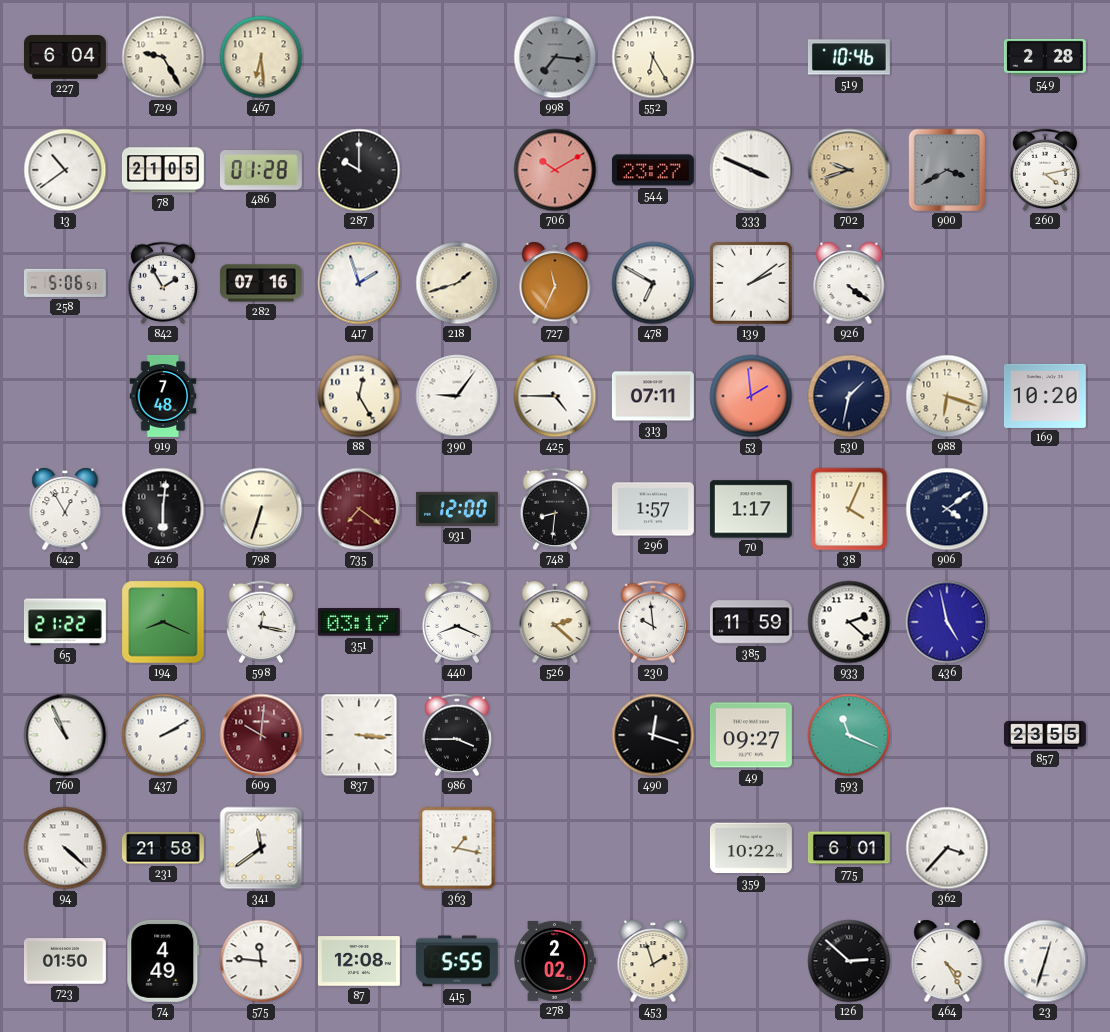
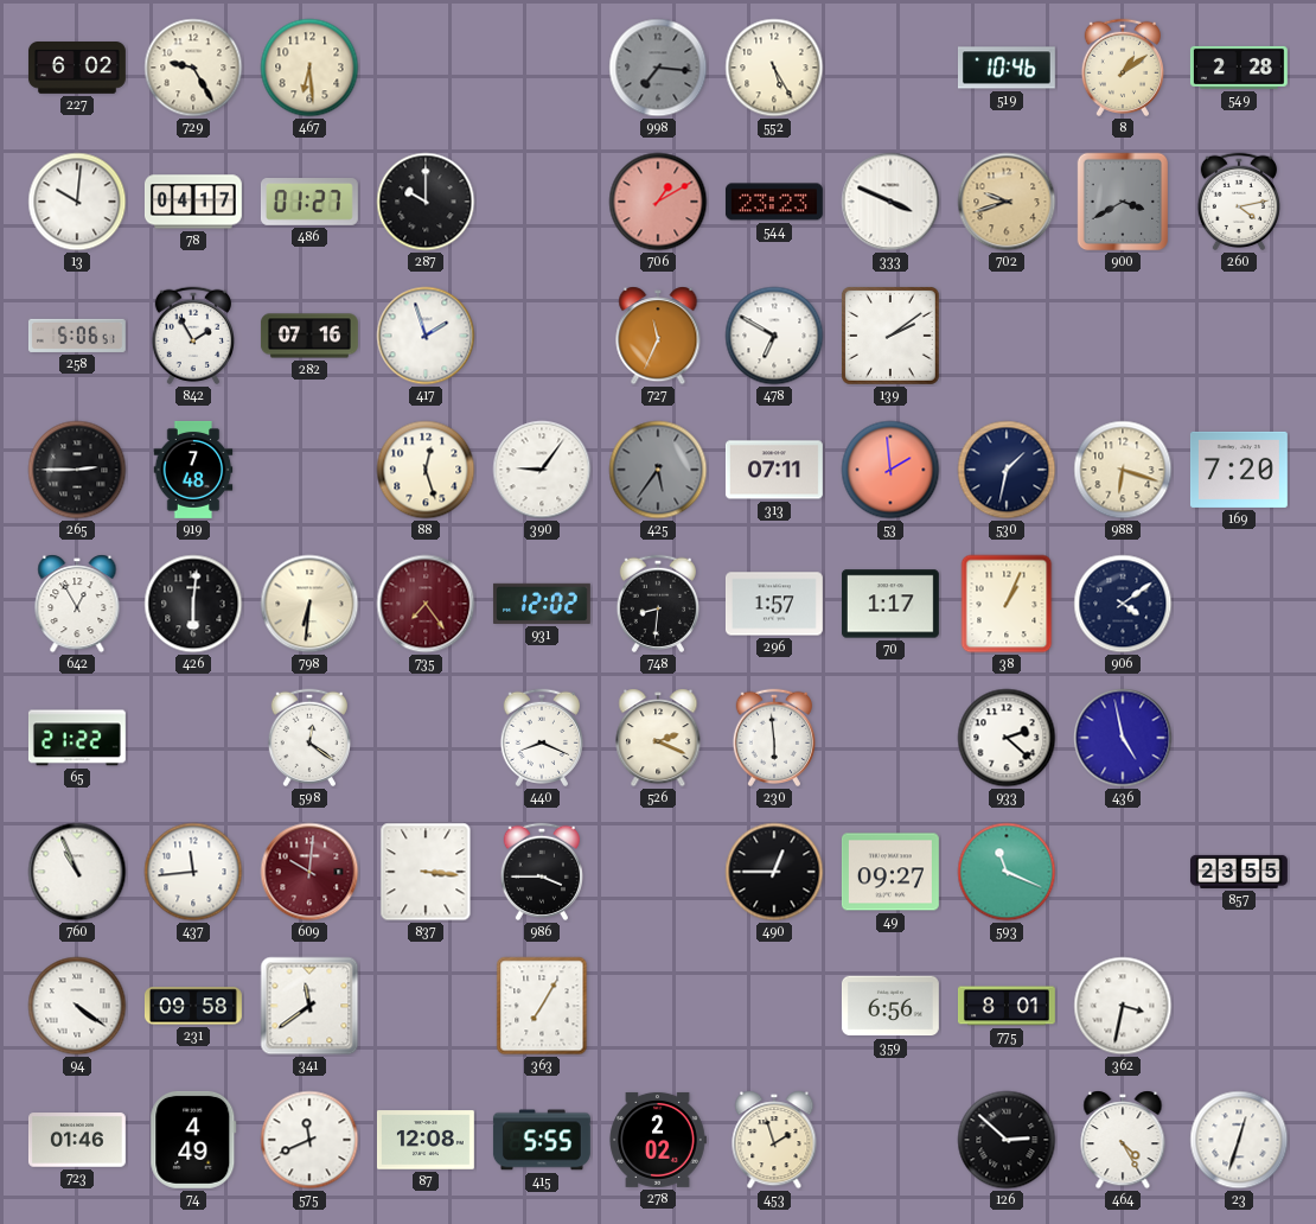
227: 6:04 -> 6:02
552: 6:25 -> 5:25
8: none -> 1:09
13: 10:39 -> 10:01
78: 21:05 -> 04:17
486: 01:28 -> 01:27
706: 10:10 -> 1:10
544: 23:27 -> 23:23
218: 1:42 -> none
926: 4:21 -> none
265: none -> 2:45
88: 12:25 -> 12:27
425: 4:45 -> 5:36
425 dial: white -> grey
169: 10:20 -> 7:20
798: 6:33 -> 6:31
735: 7:21 -> 7:24
931: 12:00 -> 12:02
38: 4:04 -> 1:04
194: 8:19 -> none
598: 12:17 -> 12:21
351: 03:17 -> none
526: 2:22 -> 2:19
230: 9:59 -> 5:59
385: 11:59 -> none
437: 2:10 -> 11:44
490: 12:18 -> 12:45
94: 4:22 -> 4:21
231: 21:58 -> 09:58
363: 1:17 -> 7:05
359: 10:22 -> 6:56
775: 6:01 -> 8:01
362: 3:37 -> 3:32
723: 01:50 -> 01:46
575: 11:46 -> 11:41
